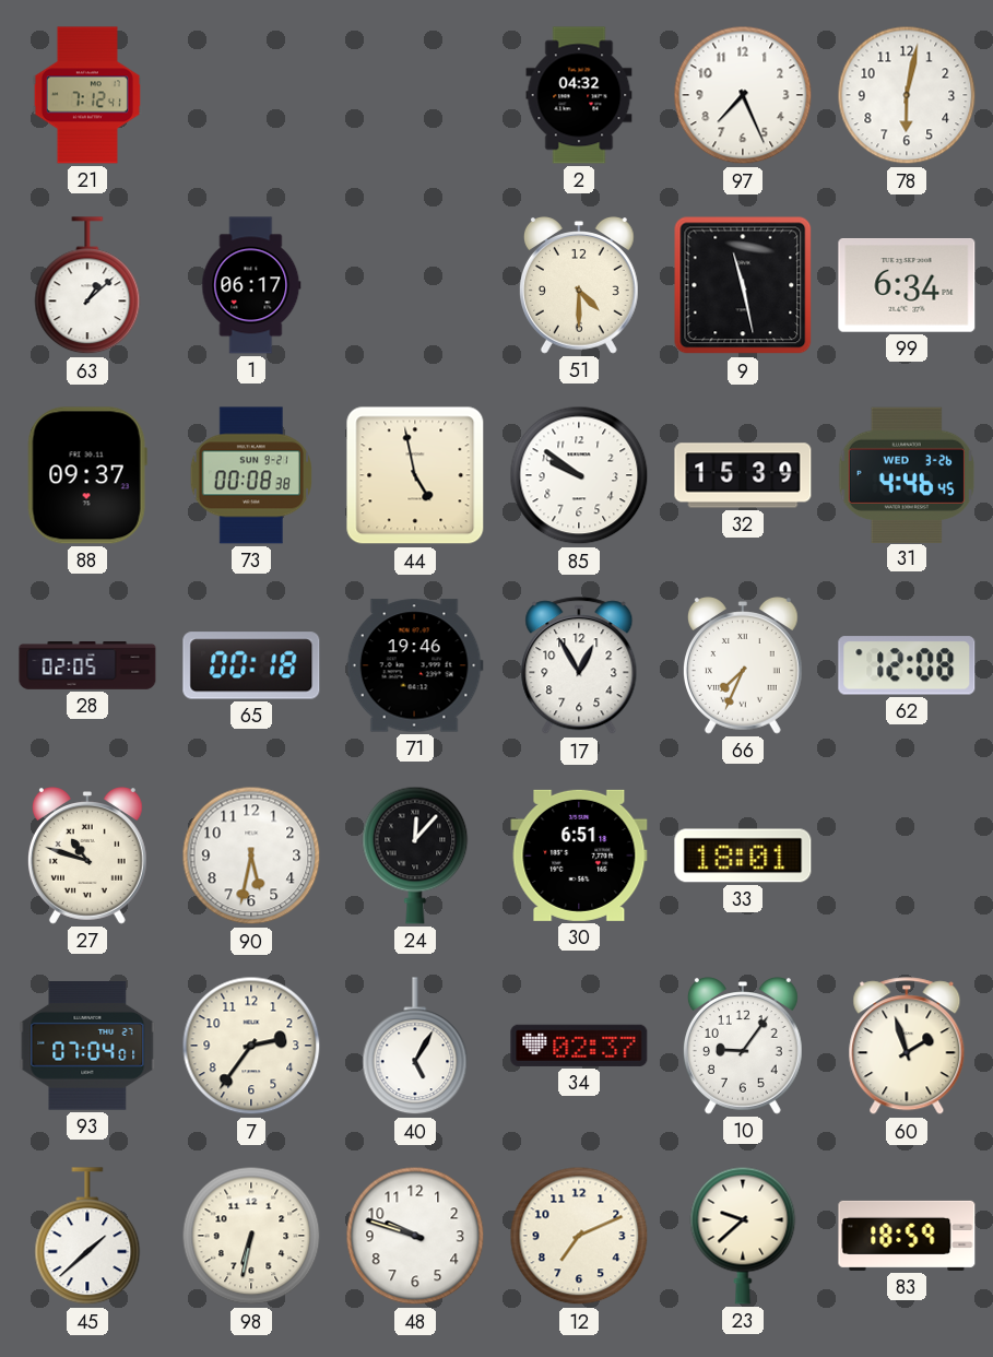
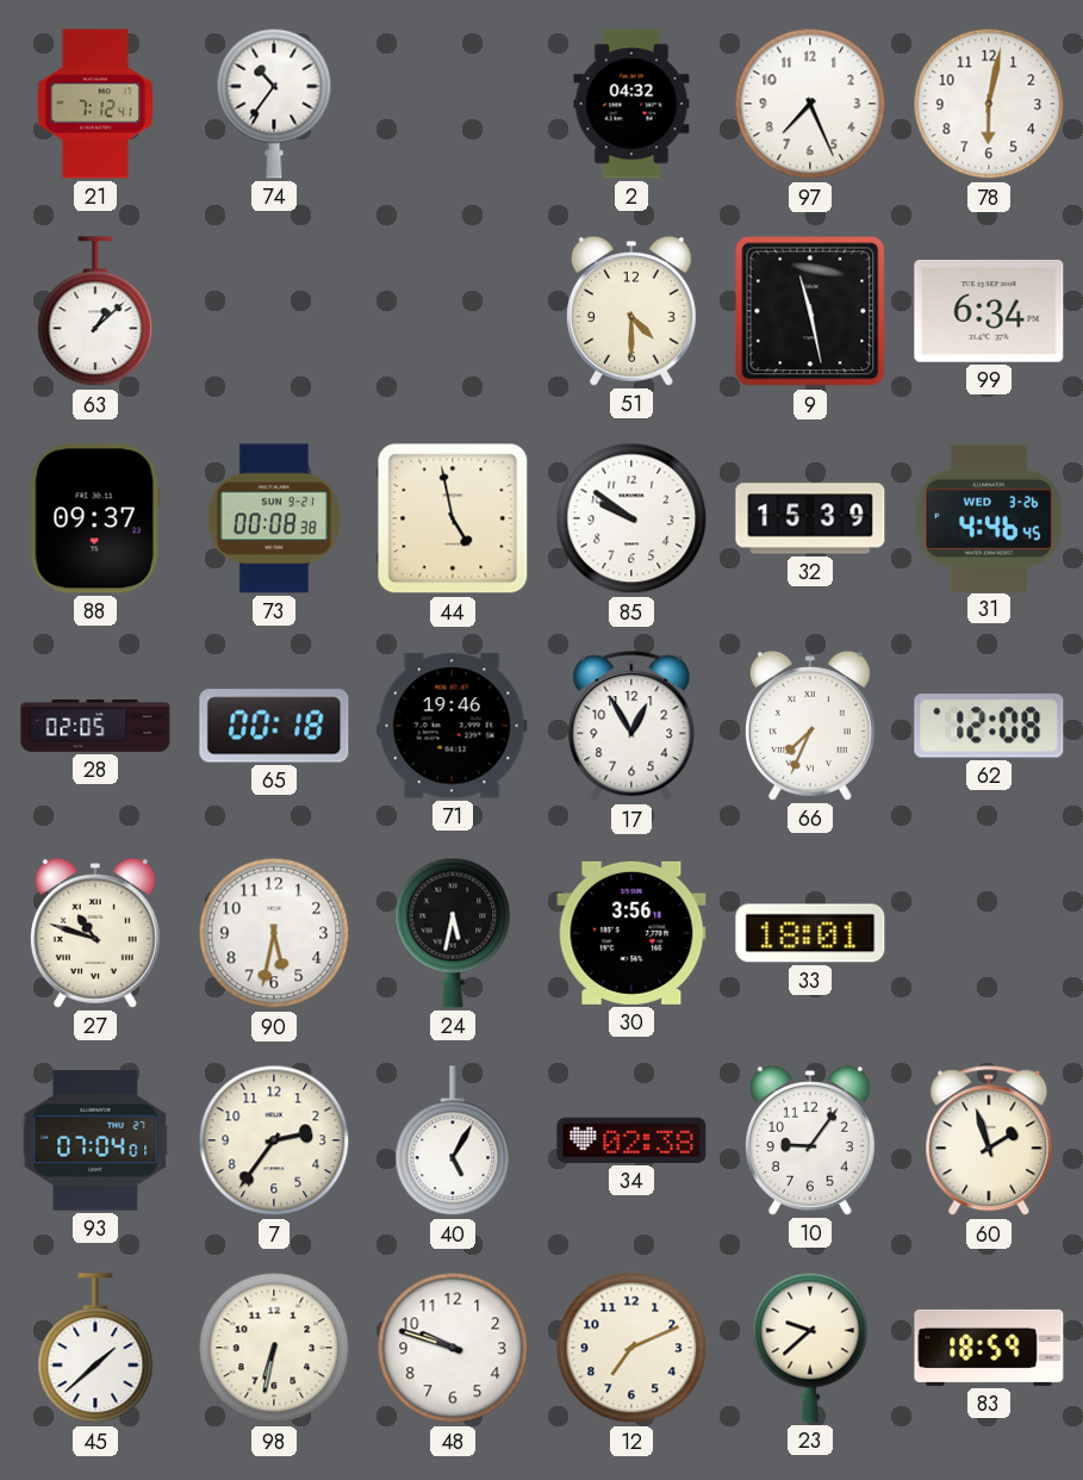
74: none -> 10:36
1: 06:17 -> none
24: 12:07 -> 5:32
30: 6:51 -> 3:56
34: 02:37 -> 02:38
